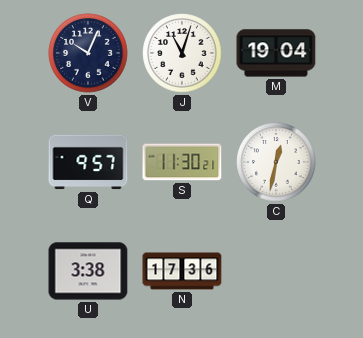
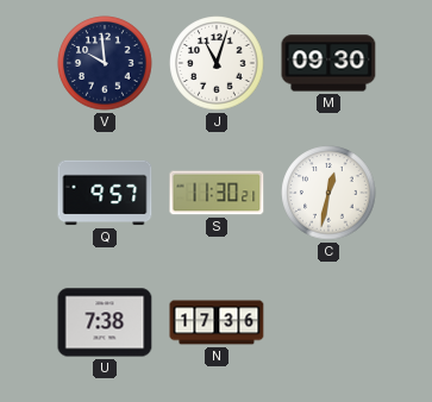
V: 10:04 -> 9:59
M: 19:04 -> 09:30
U: 3:38 -> 7:38
